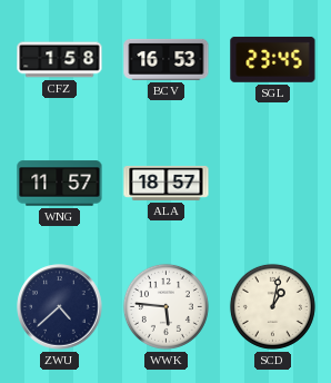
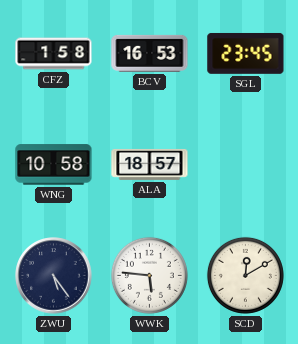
WNG: 11:57 -> 10:58
ZWU: 4:38 -> 5:24
SCD: 1:02 -> 12:10
